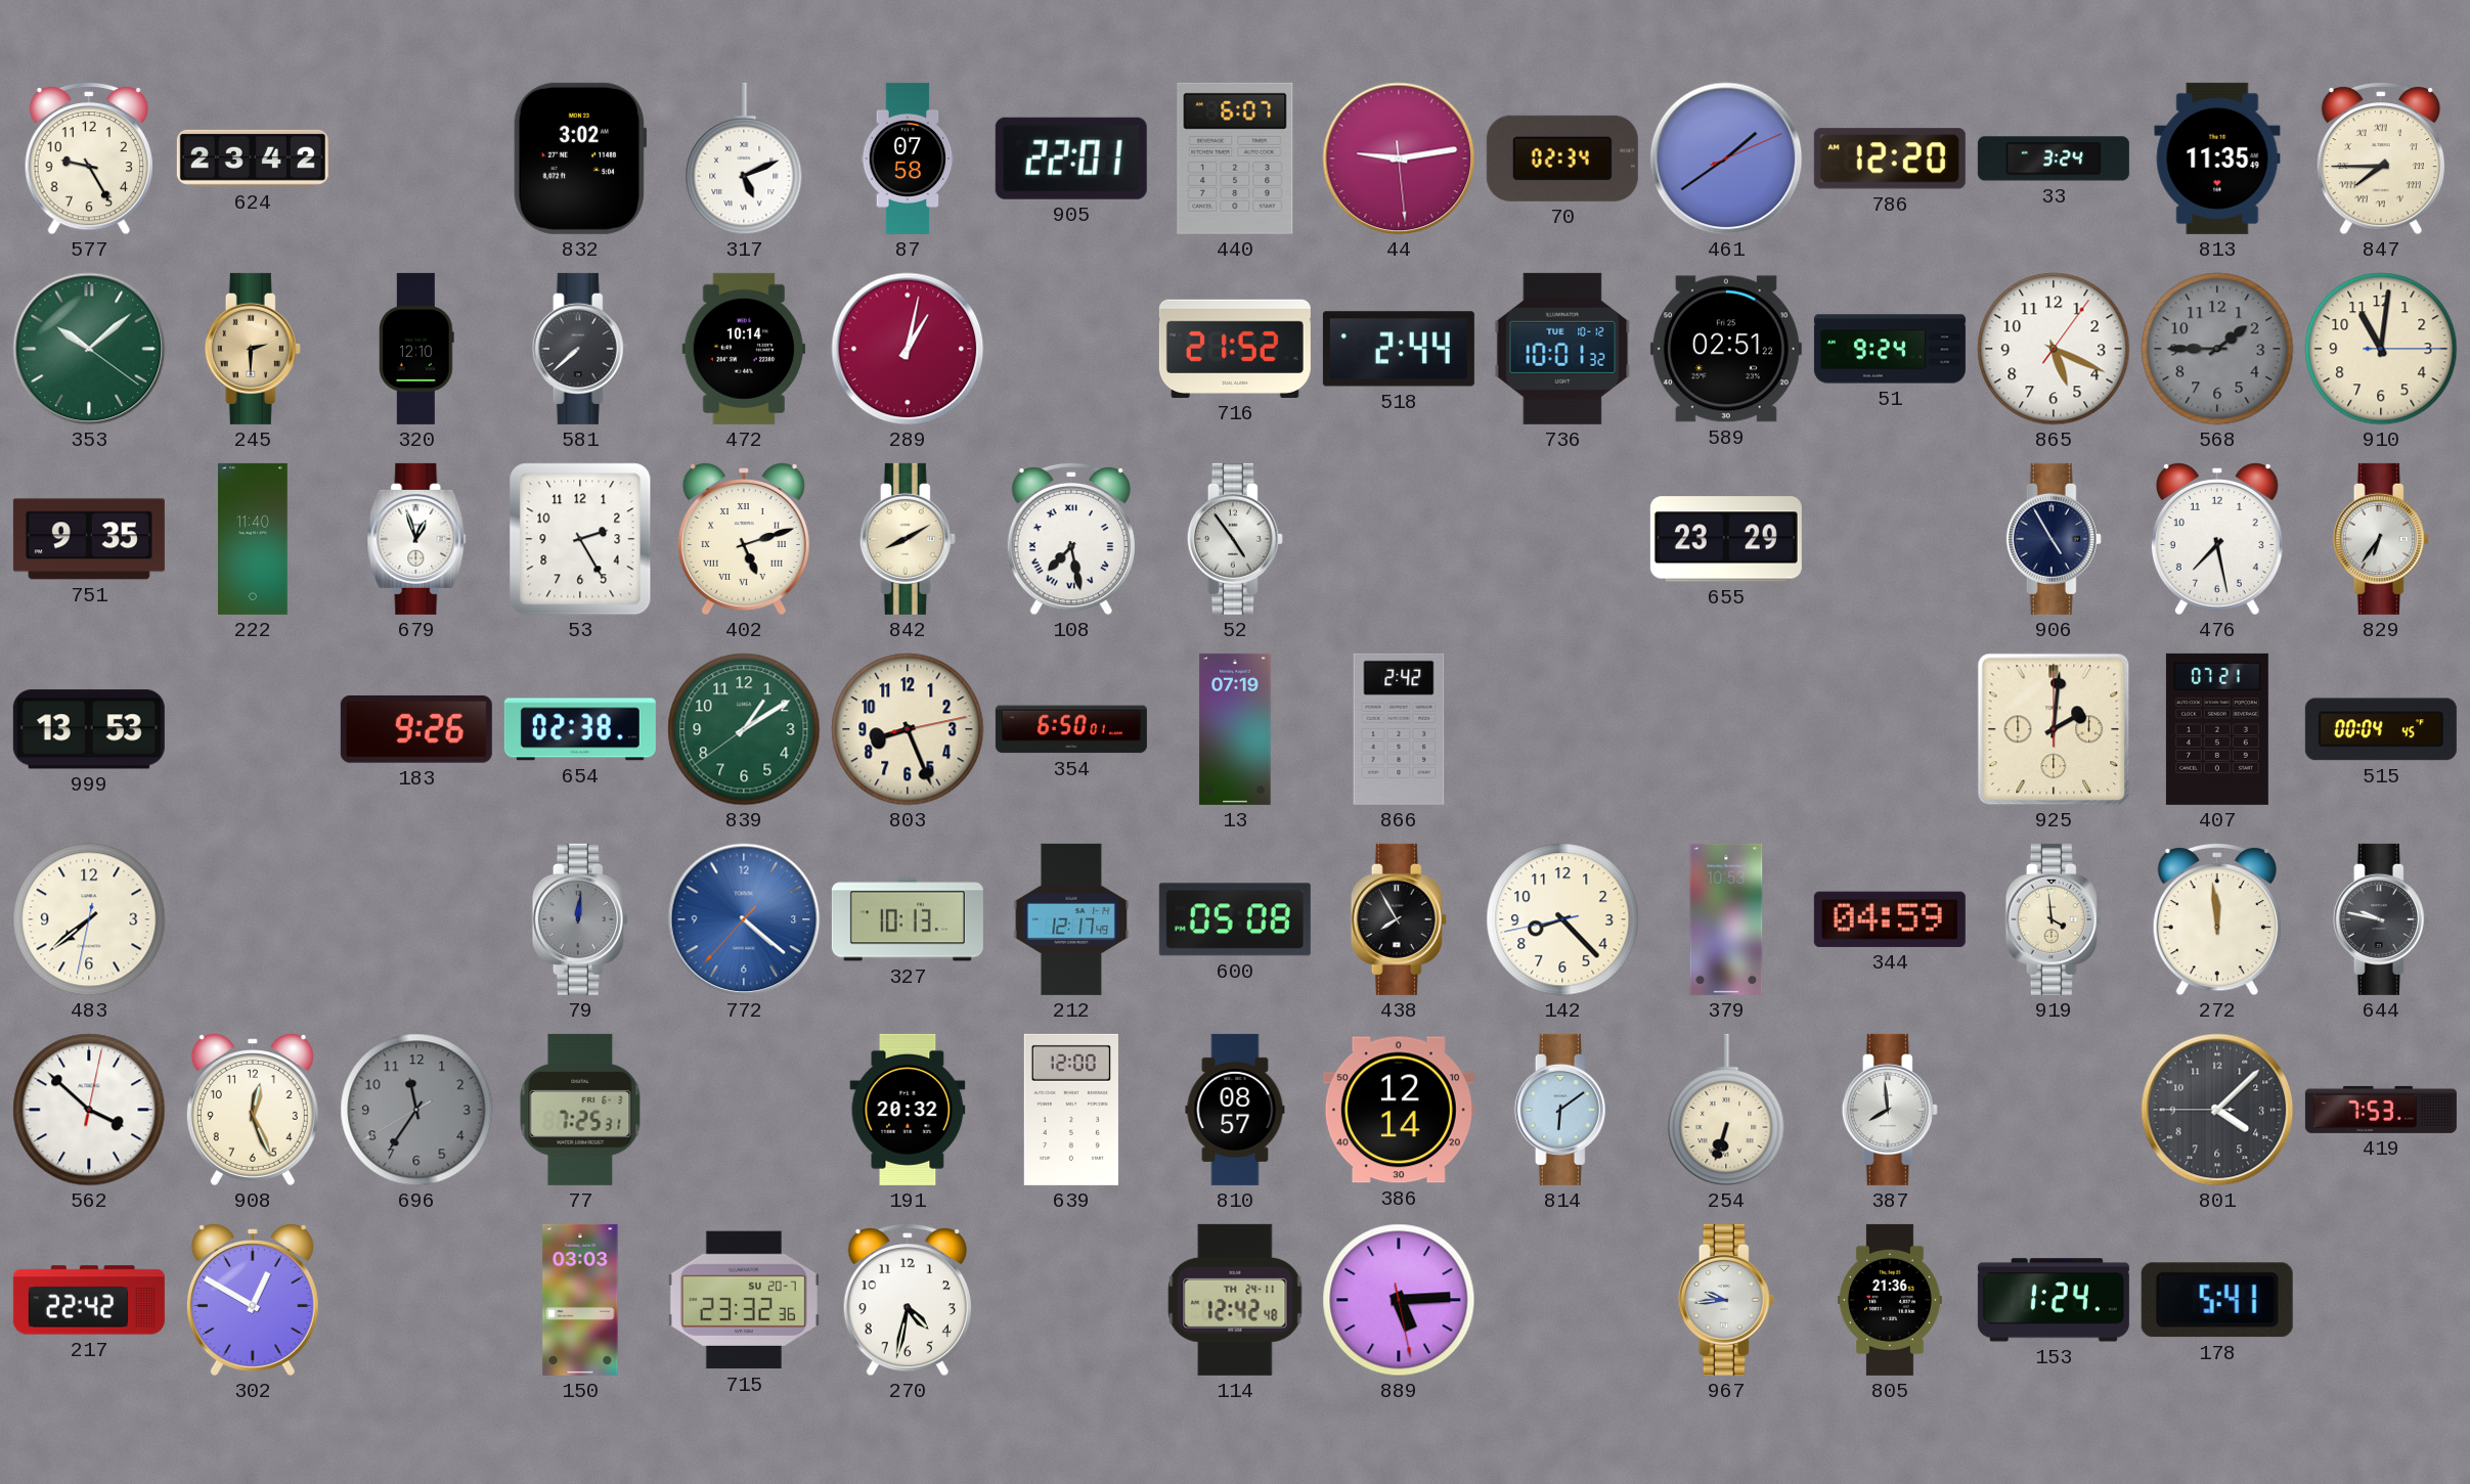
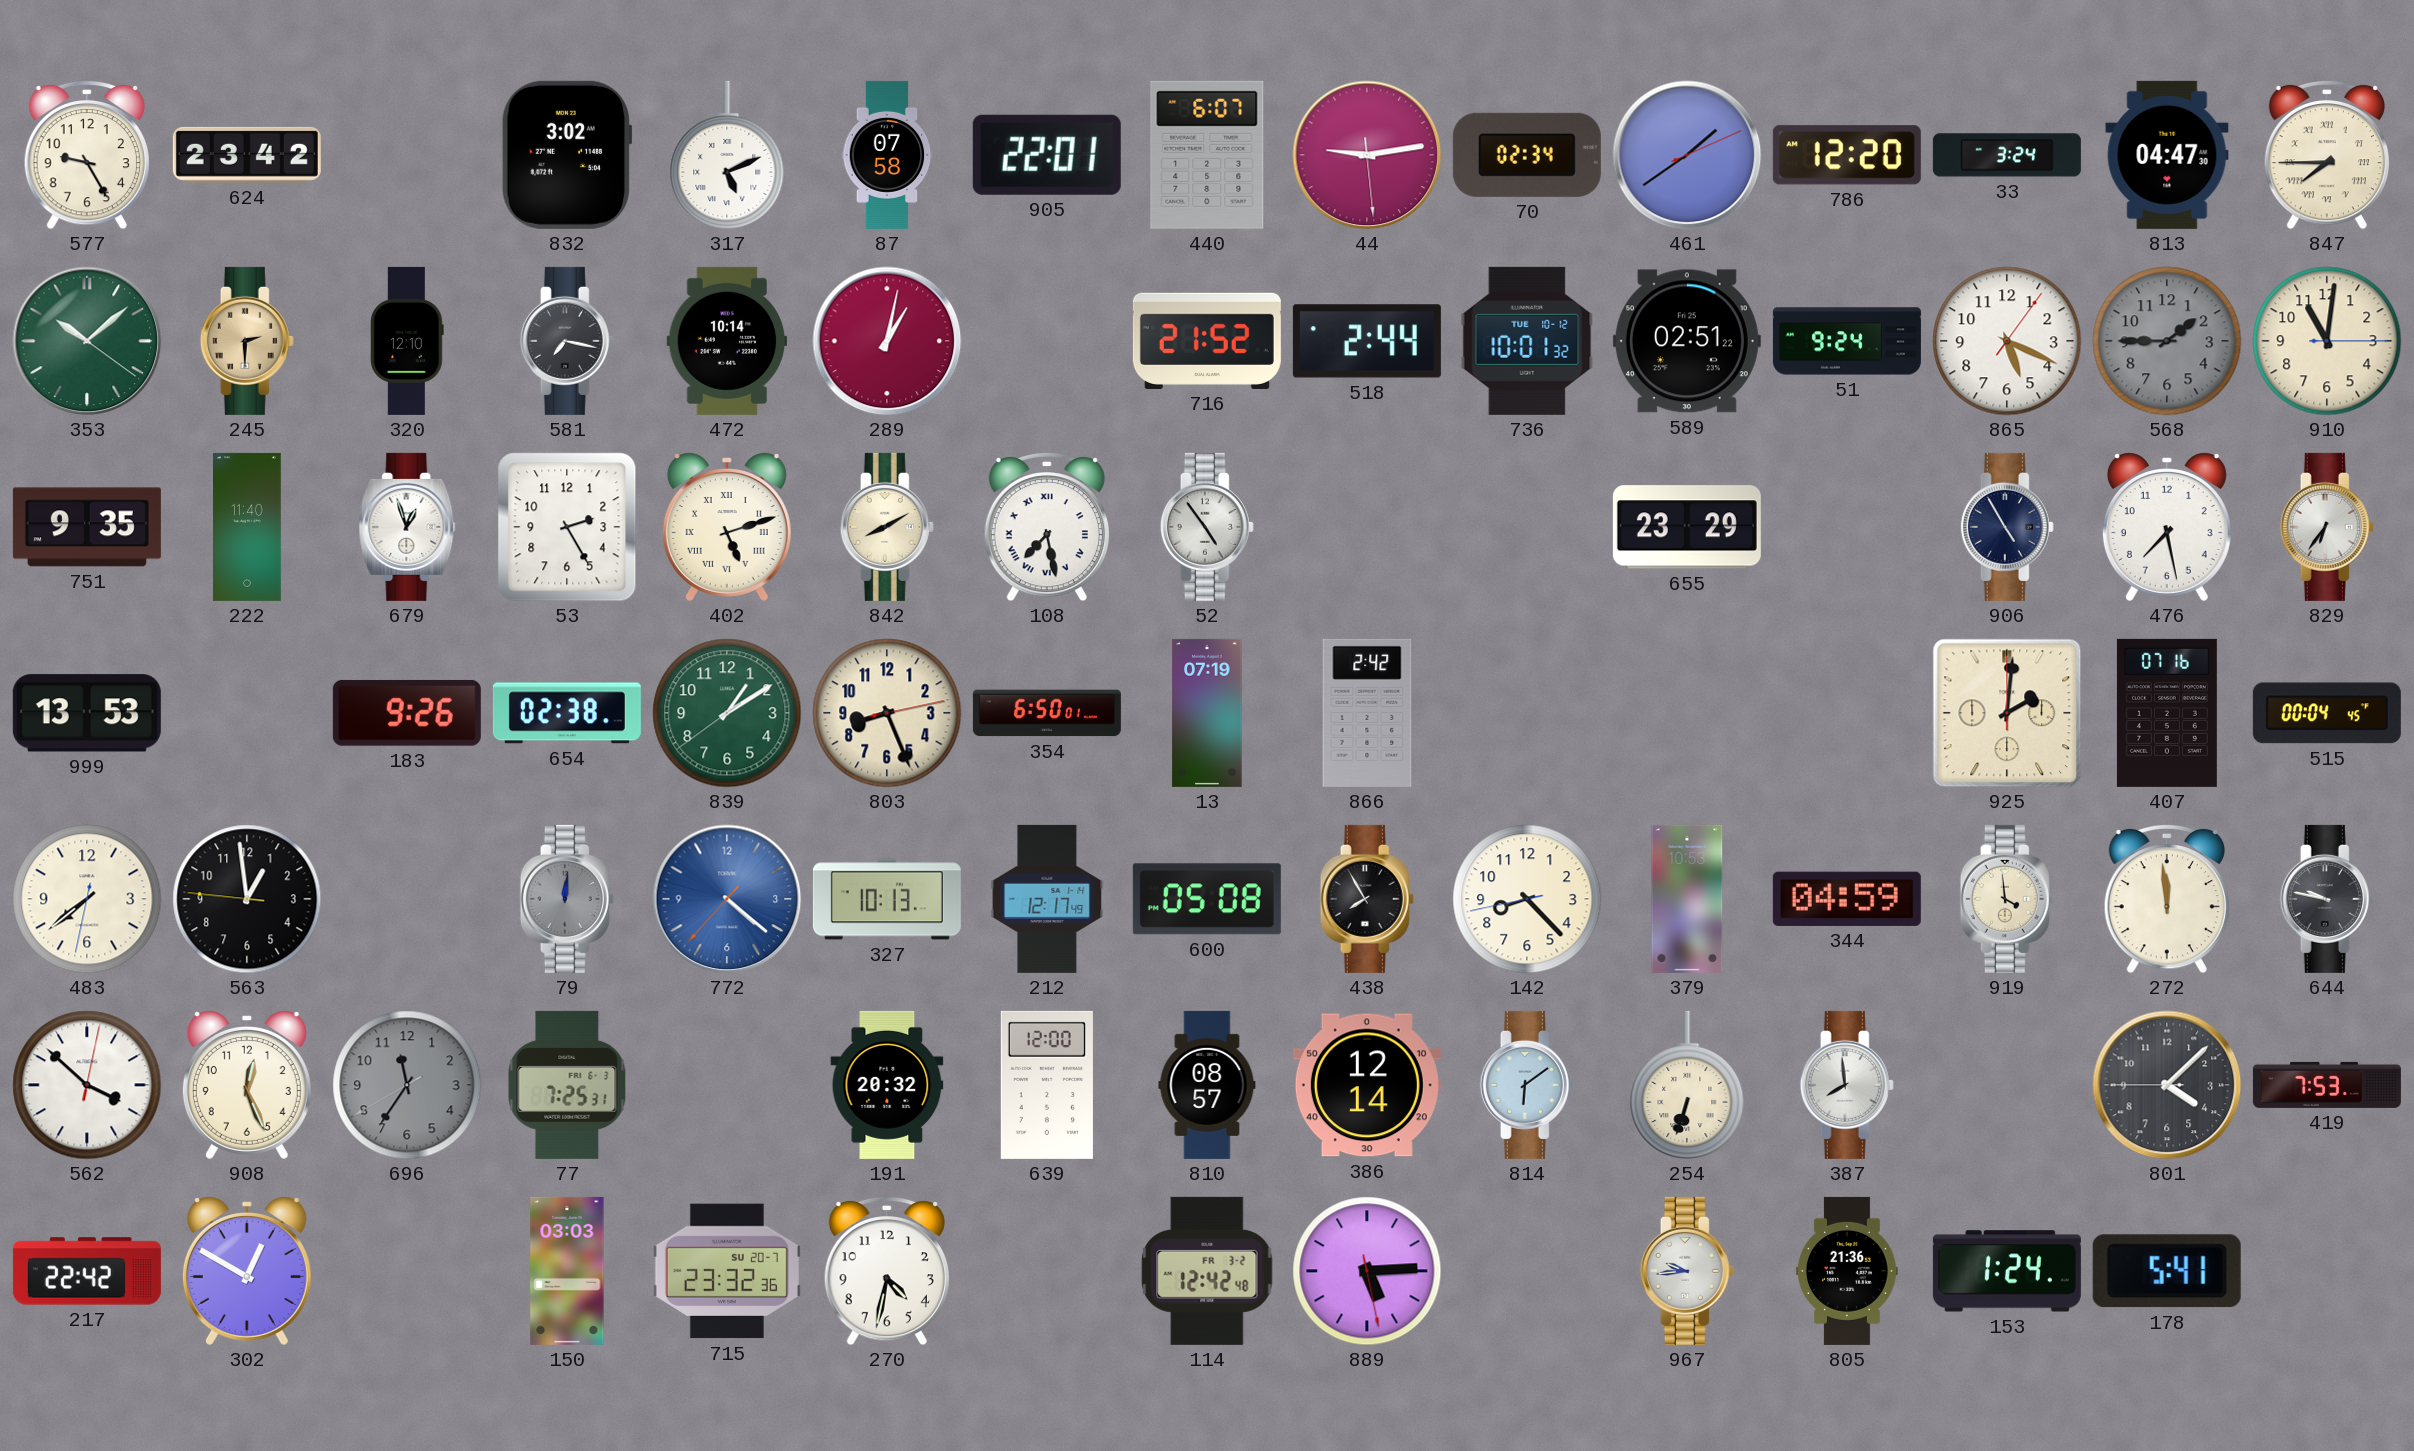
813: 11:35 -> 04:47
581: 7:38 -> 7:17
407: 07:21 -> 07:16
563: none -> 12:58
114 date: TH 24-11 -> FR 3-2
